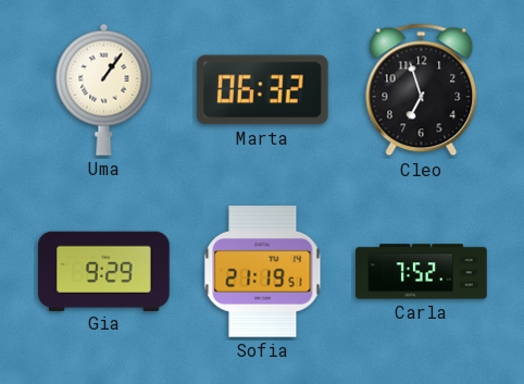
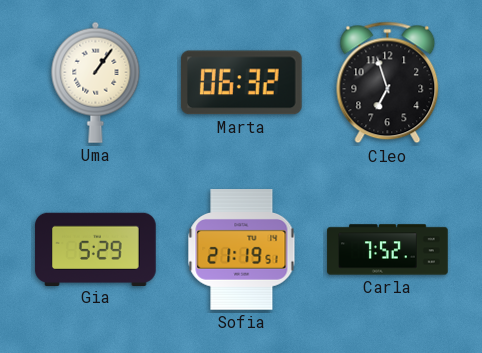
Gia: 9:29 -> 5:29
